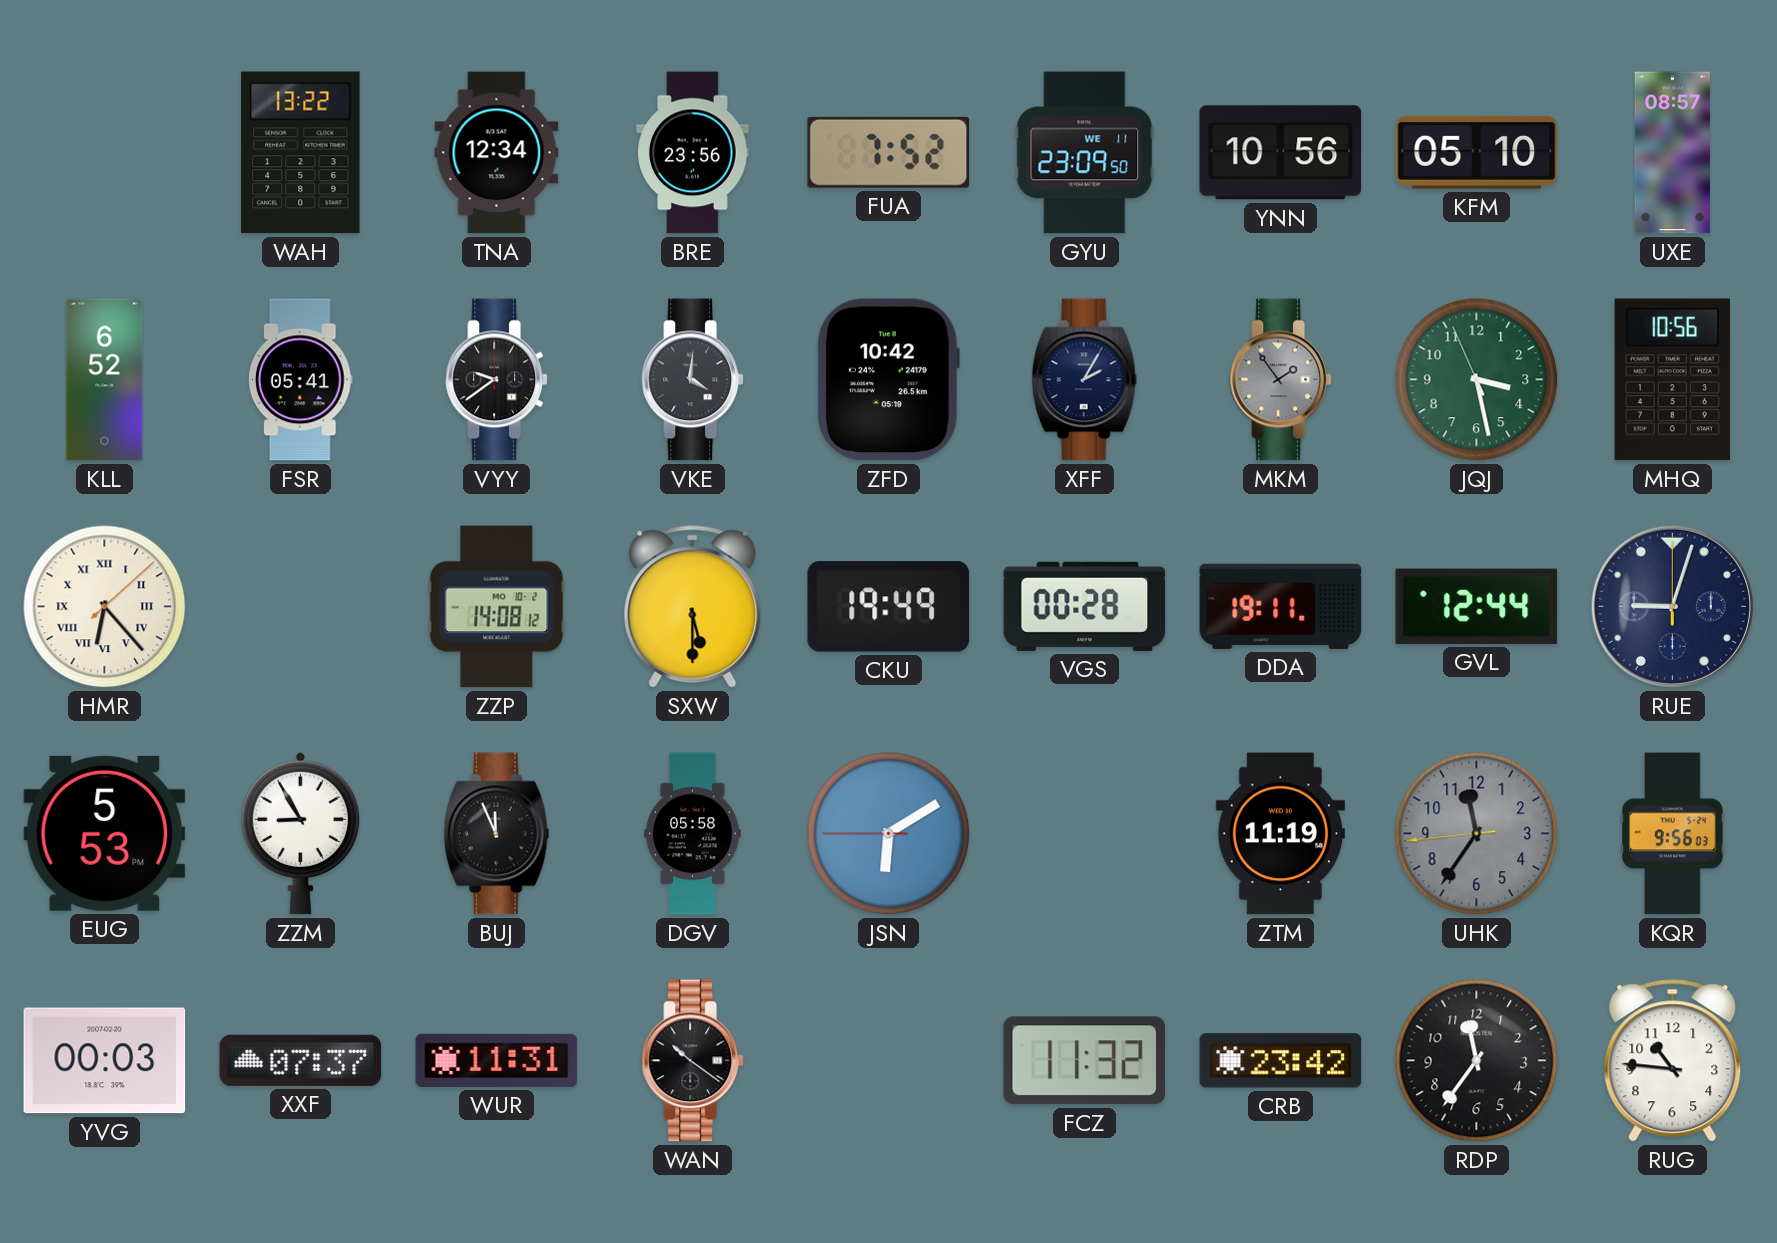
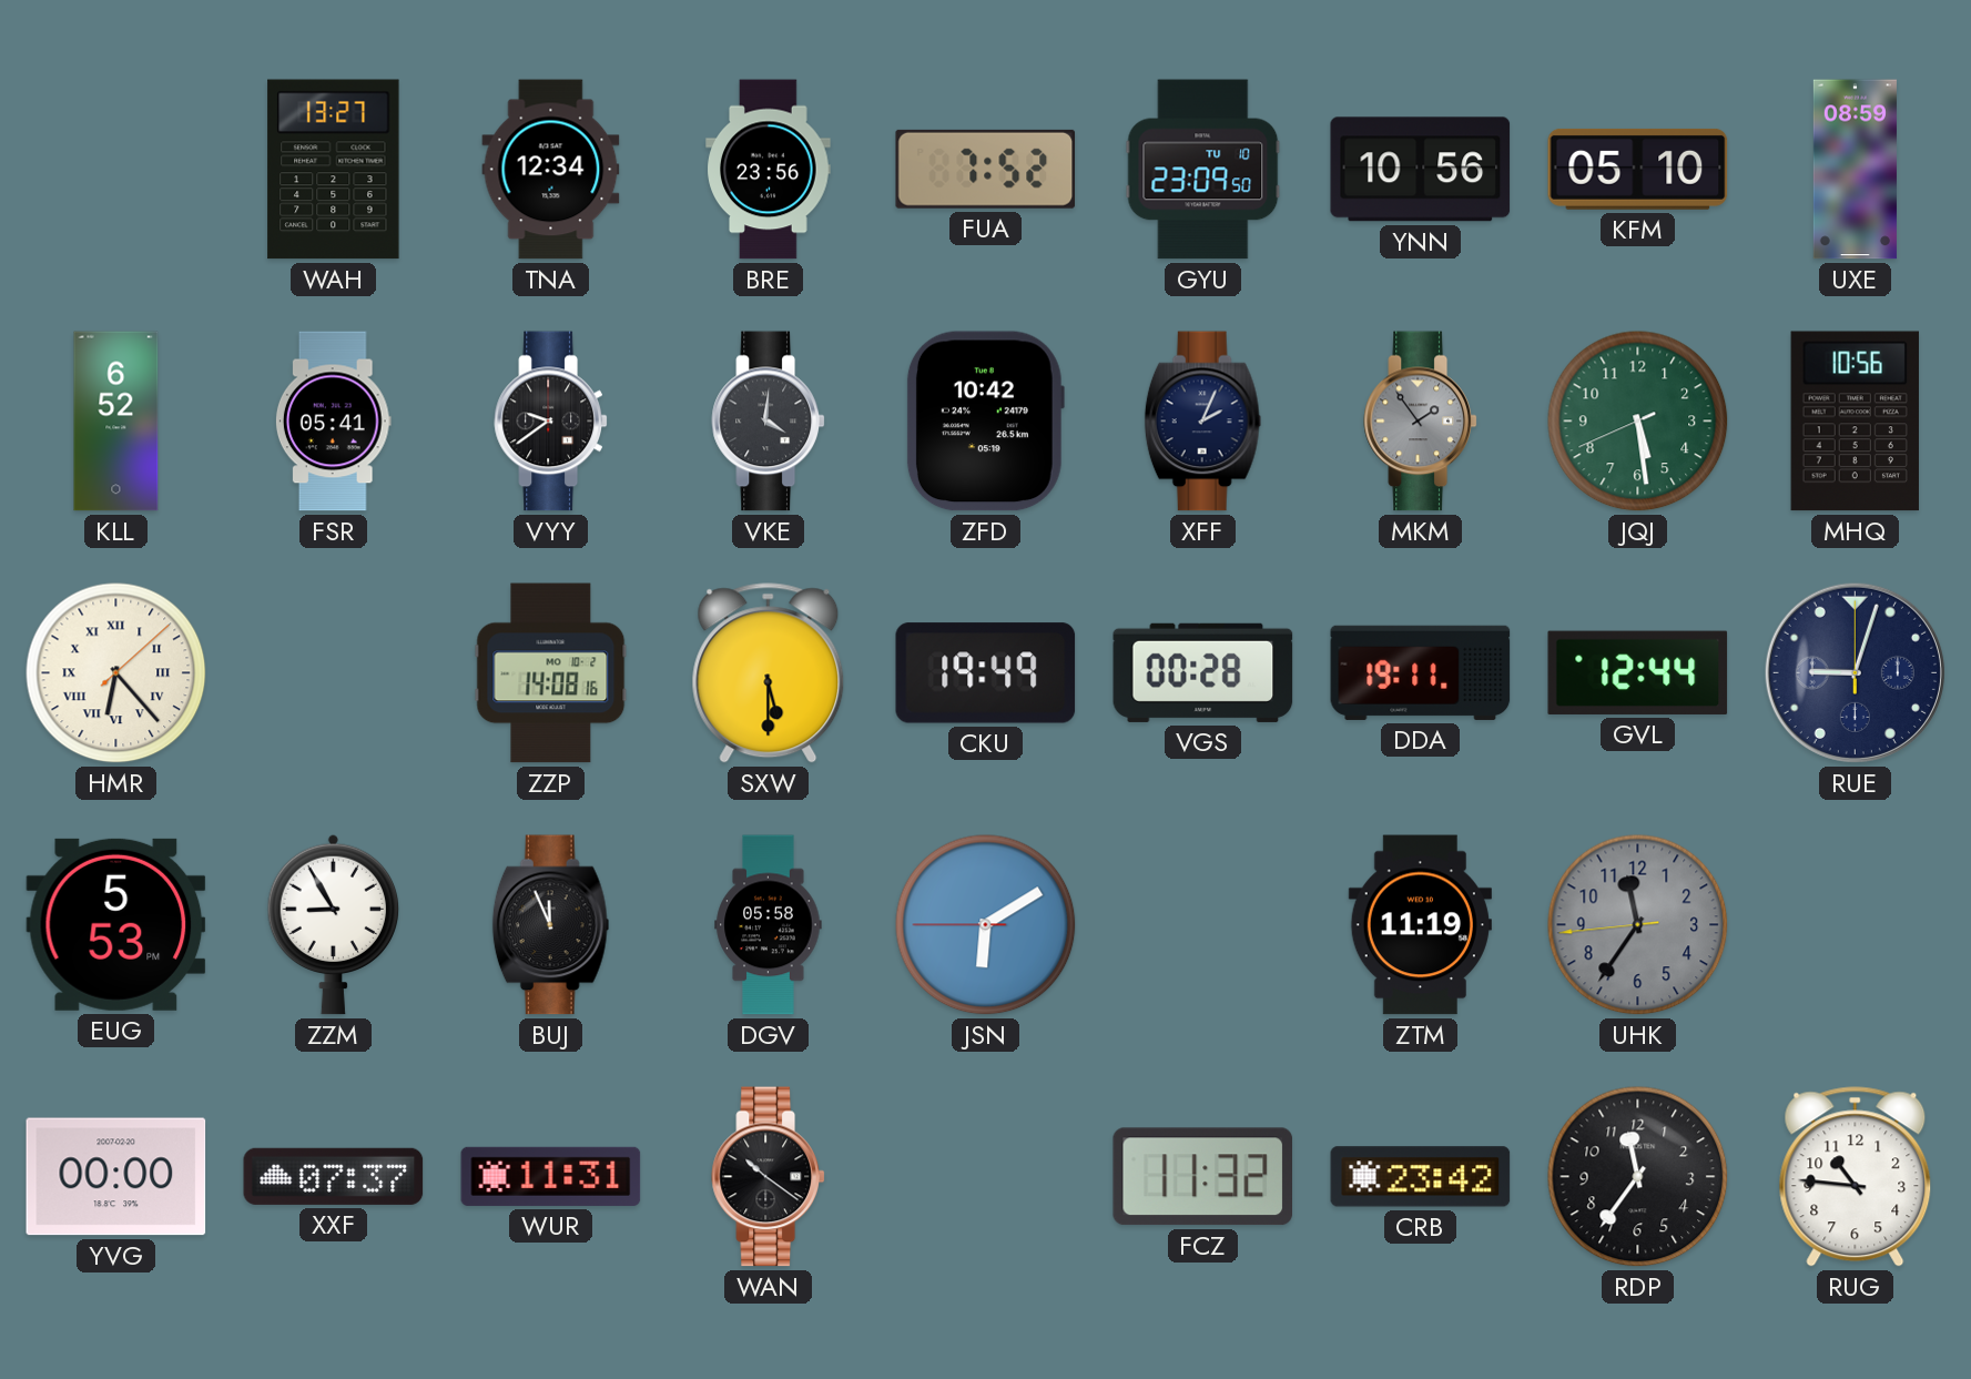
WAH: 13:22 -> 13:27
GYU date: WE 11 -> TU 10
UXE: 08:57 -> 08:59
XFF: 2:05 -> 2:04
JQJ: 3:27 -> 5:28
ZZP: 14:08:12 -> 14:08:16
KQR: 9:56 -> none
YVG: 00:03 -> 00:00
